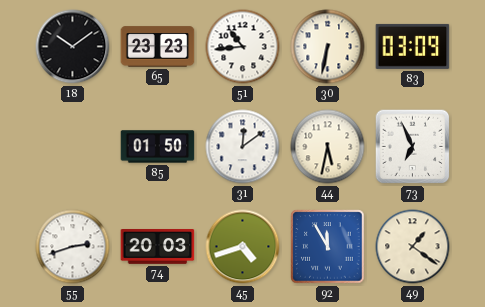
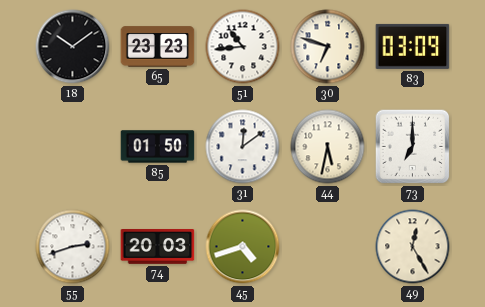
30: 6:32 -> 6:48
73: 6:56 -> 7:00
92: 11:55 -> none
49: 1:21 -> 12:25
